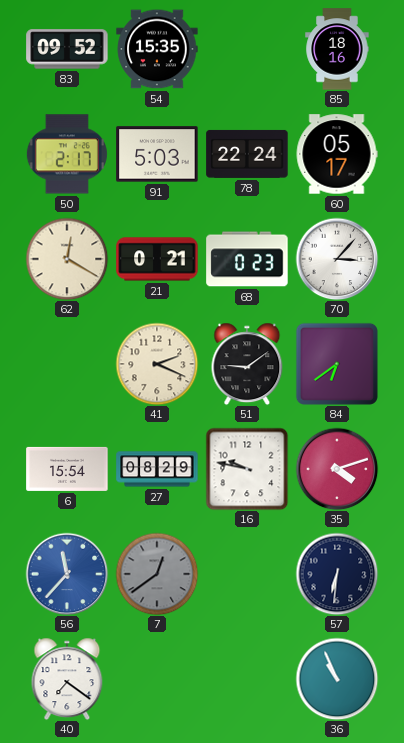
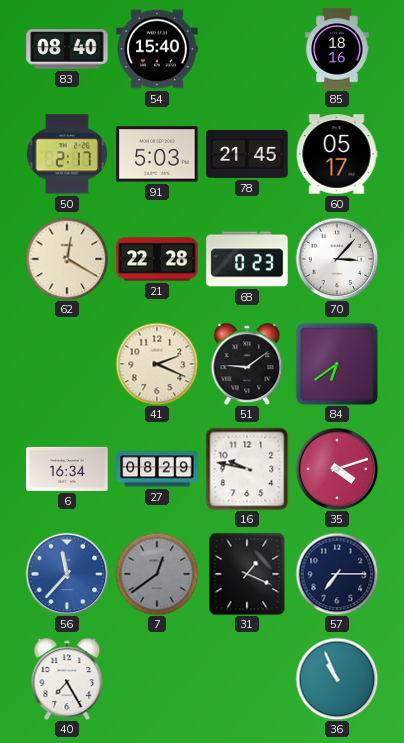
83: 09:52 -> 08:40
54: 15:35 -> 15:40
78: 22:24 -> 21:45
21: 0:21 -> 22:28
6: 15:54 -> 16:34
31: none -> 1:19
57: 6:31 -> 7:15
40: 7:21 -> 7:25
